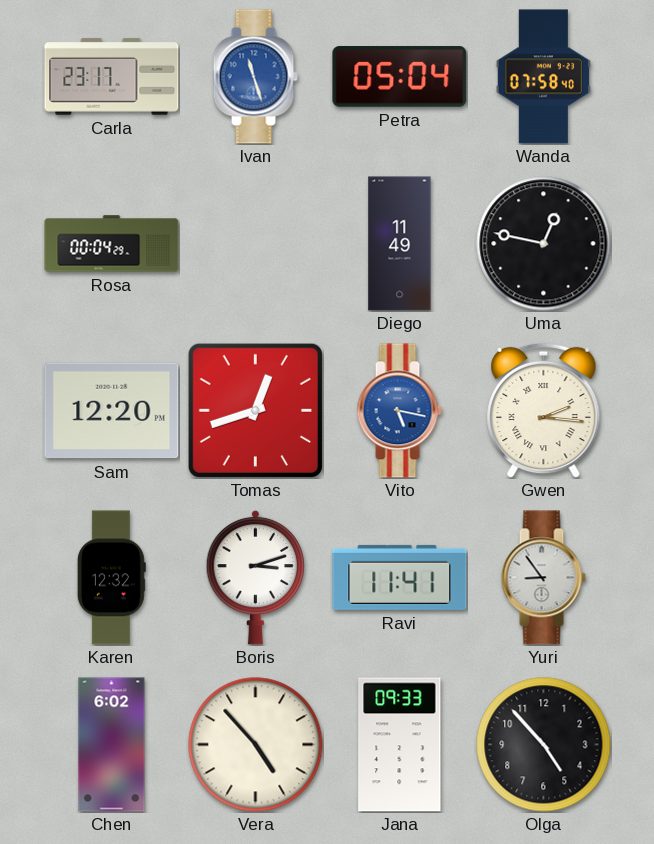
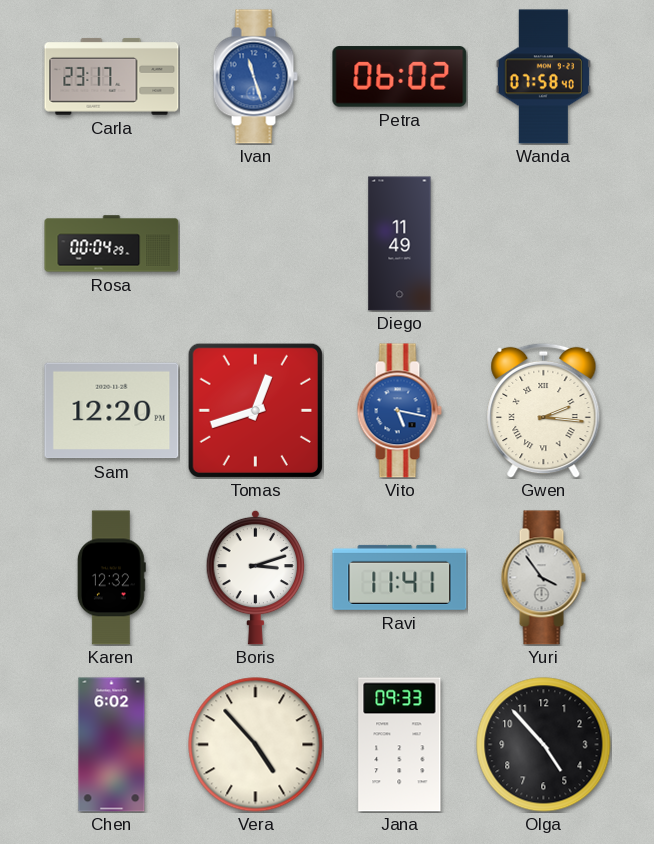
Petra: 05:04 -> 06:02
Uma: 12:47 -> none
Yuri: 8:54 -> 3:54
